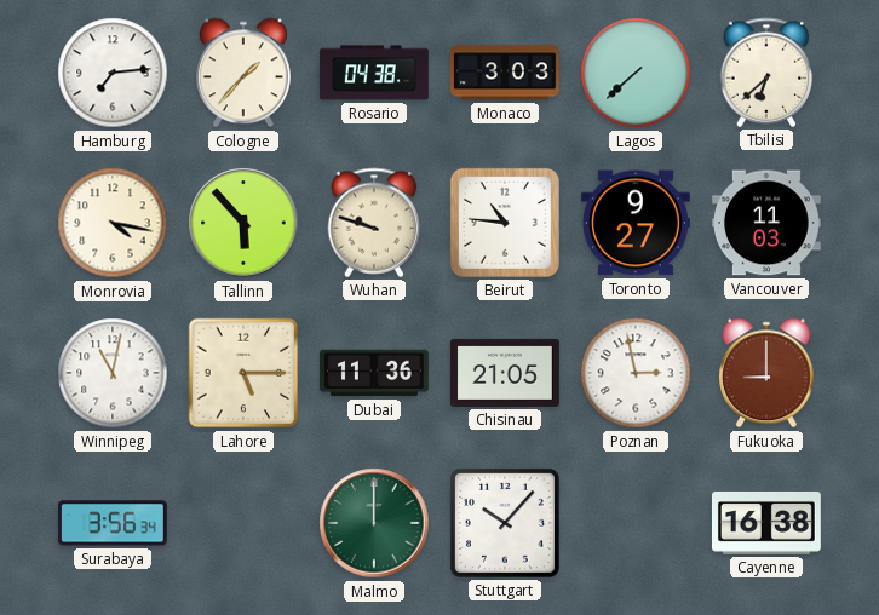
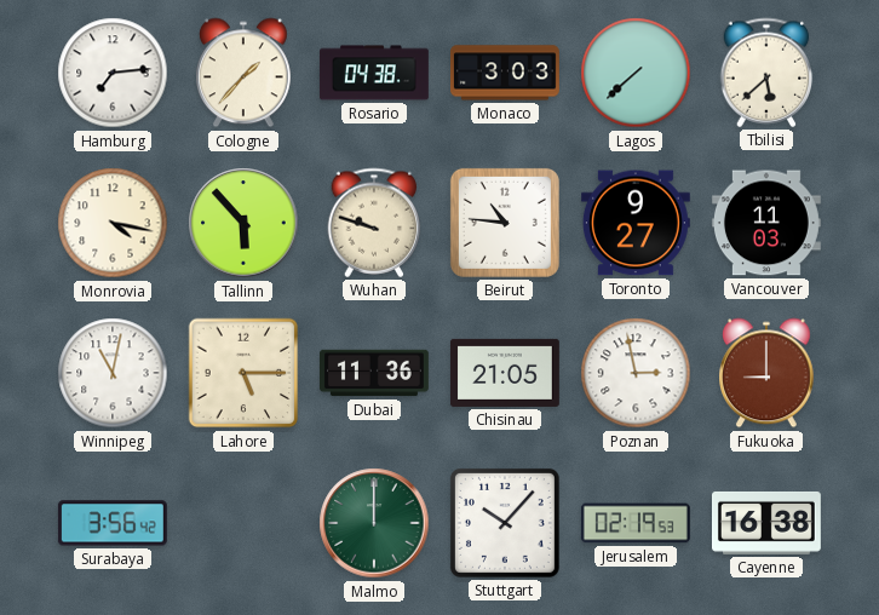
Tbilisi: 6:38 -> 5:38
Surabaya: 3:56:34 -> 3:56:42
Jerusalem: none -> 02:19
